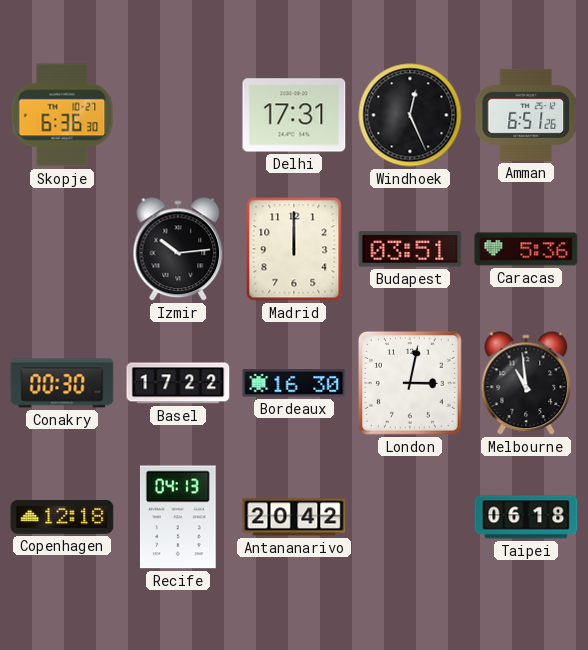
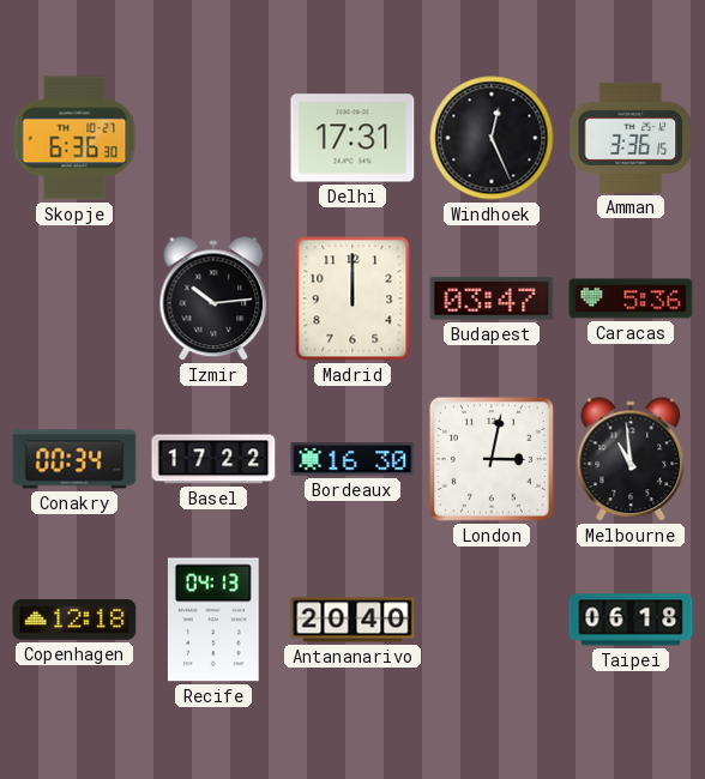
Amman: 6:51 -> 3:36
Budapest: 03:51 -> 03:47
Conakry: 00:30 -> 00:34
Antananarivo: 20:42 -> 20:40
